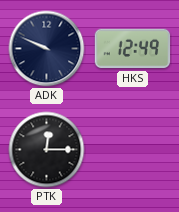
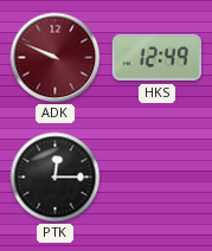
ADK dial: navy -> burgundy
